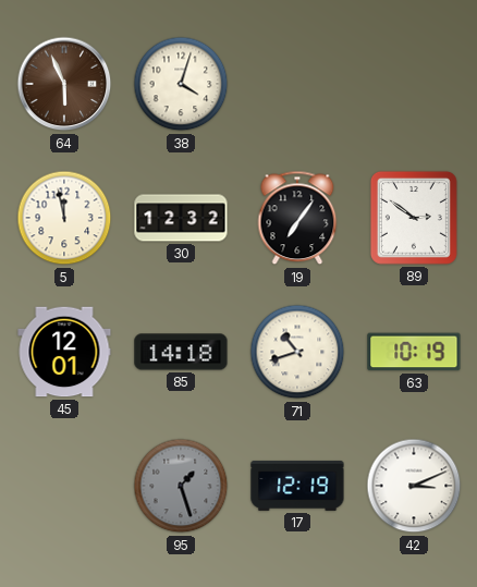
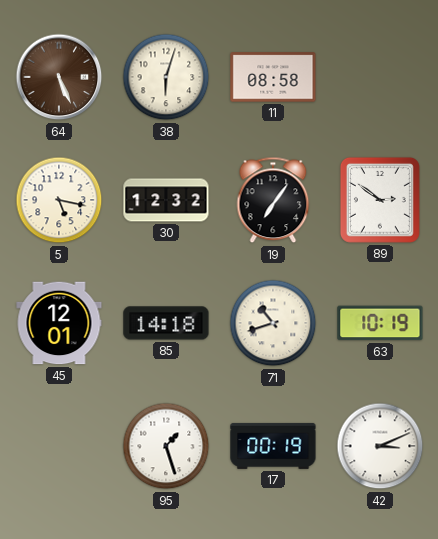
64: 5:56 -> 5:26
38: 4:03 -> 6:03
11: none -> 08:58
5: 11:58 -> 5:17
95 dial: grey -> white
17: 12:19 -> 00:19
